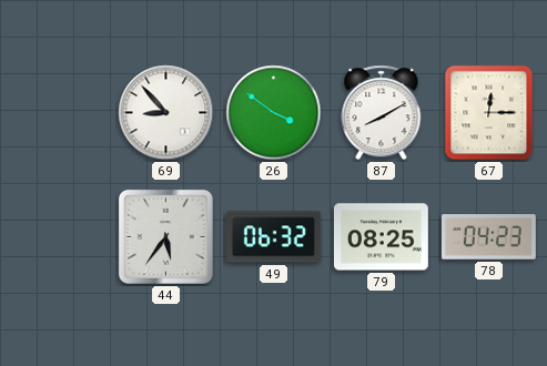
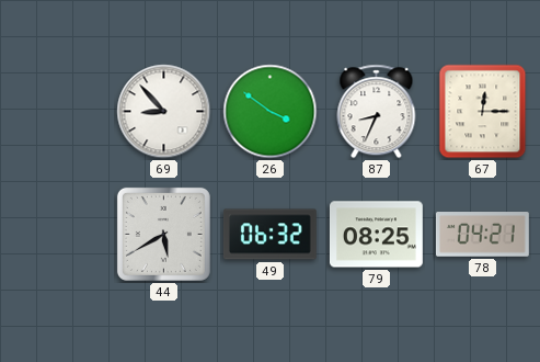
87: 8:10 -> 8:34
44: 5:36 -> 5:40
78: 04:23 -> 04:21
